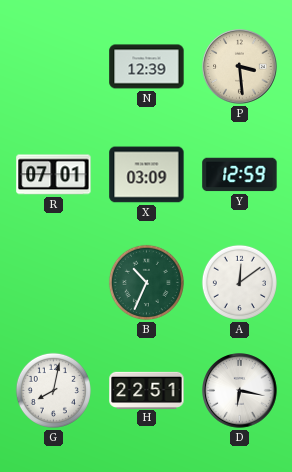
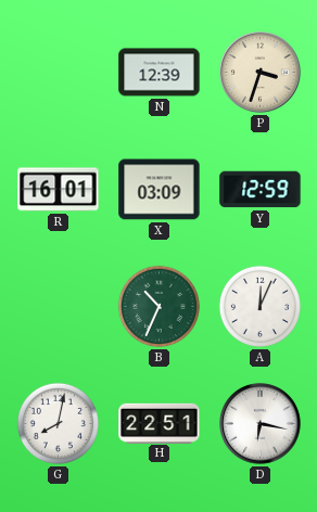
P: 3:29 -> 3:33
R: 07:01 -> 16:01
A: 12:09 -> 12:04
